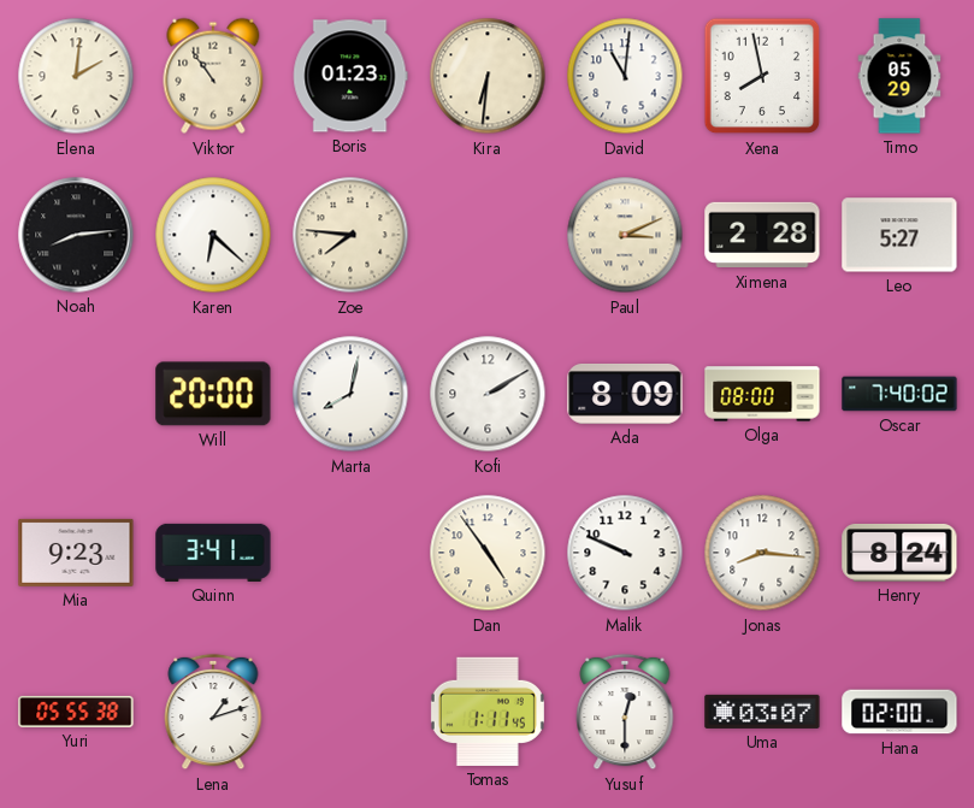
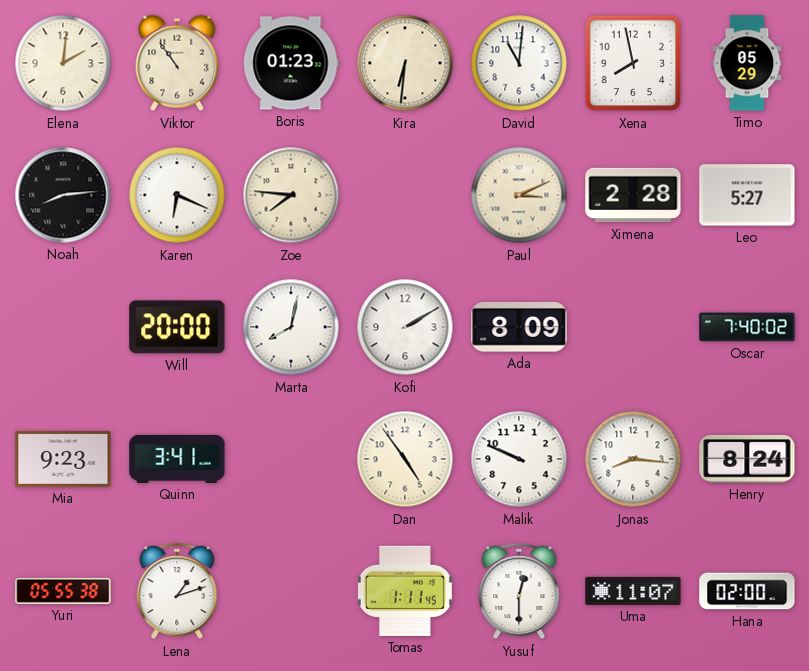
Karen: 6:22 -> 6:19
Olga: 08:00 -> none
Uma: 03:07 -> 11:07
